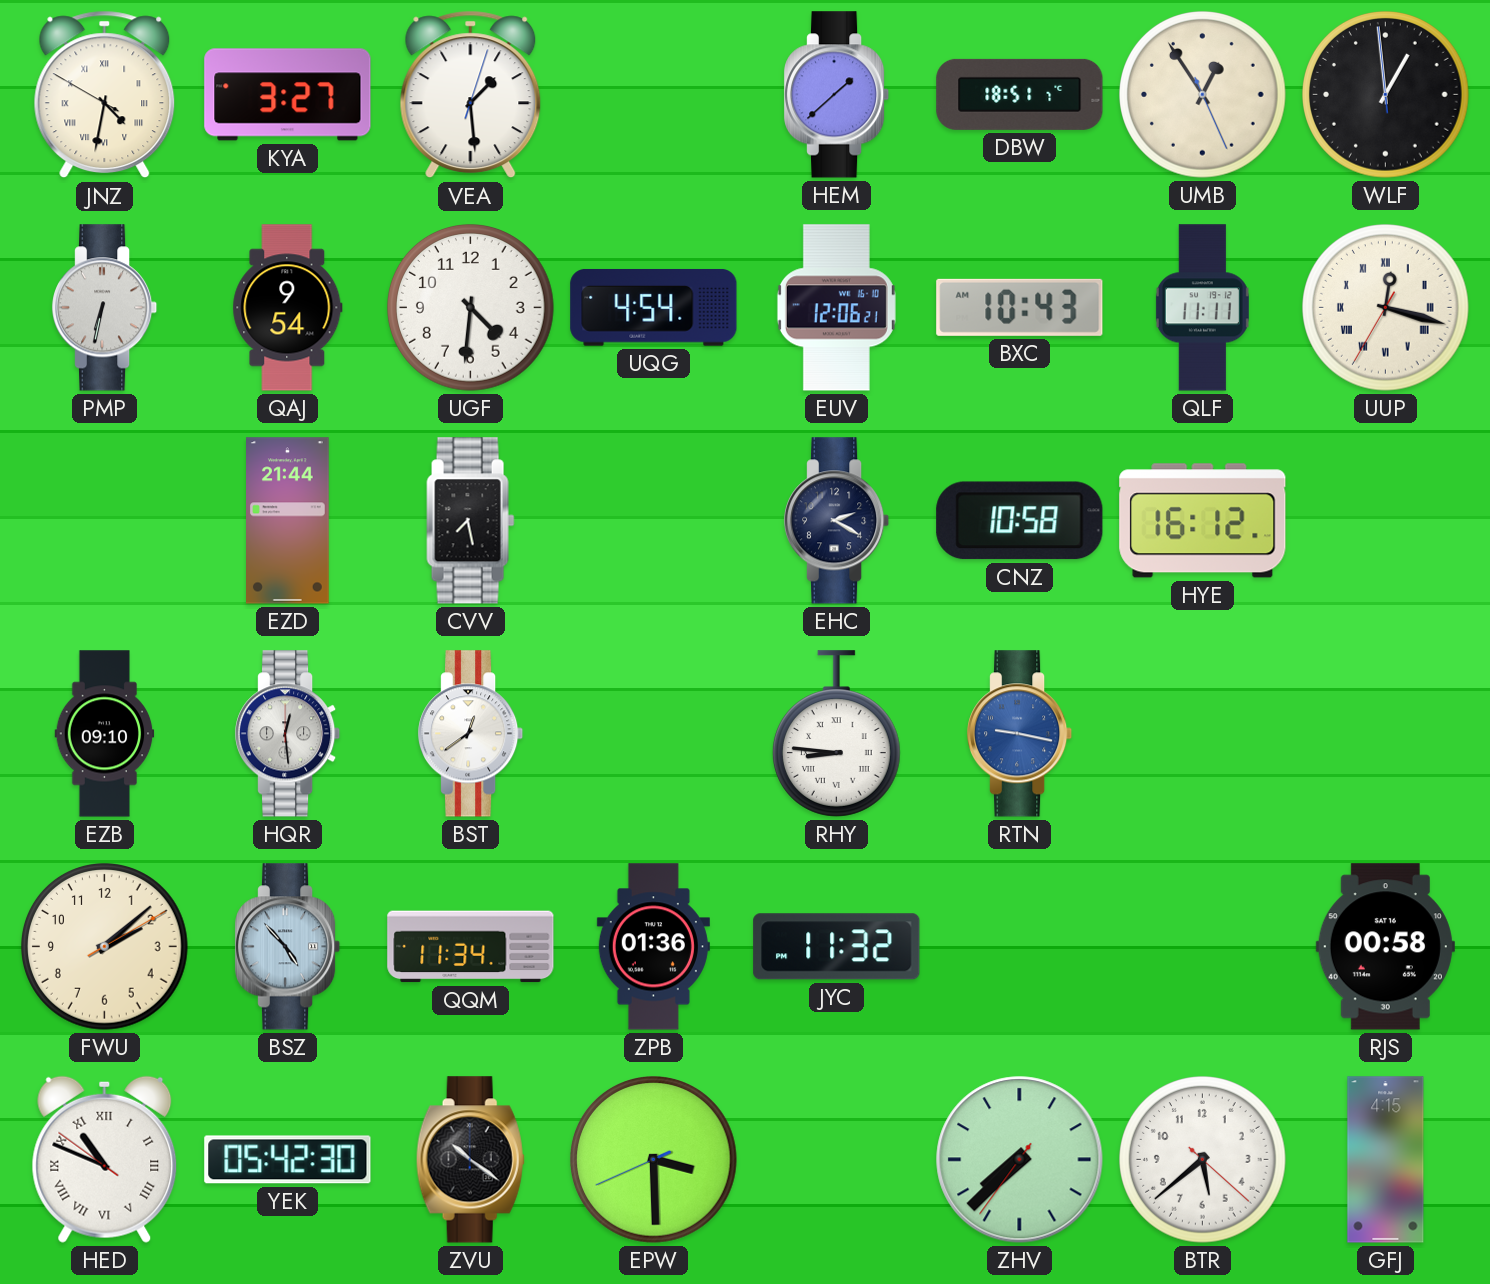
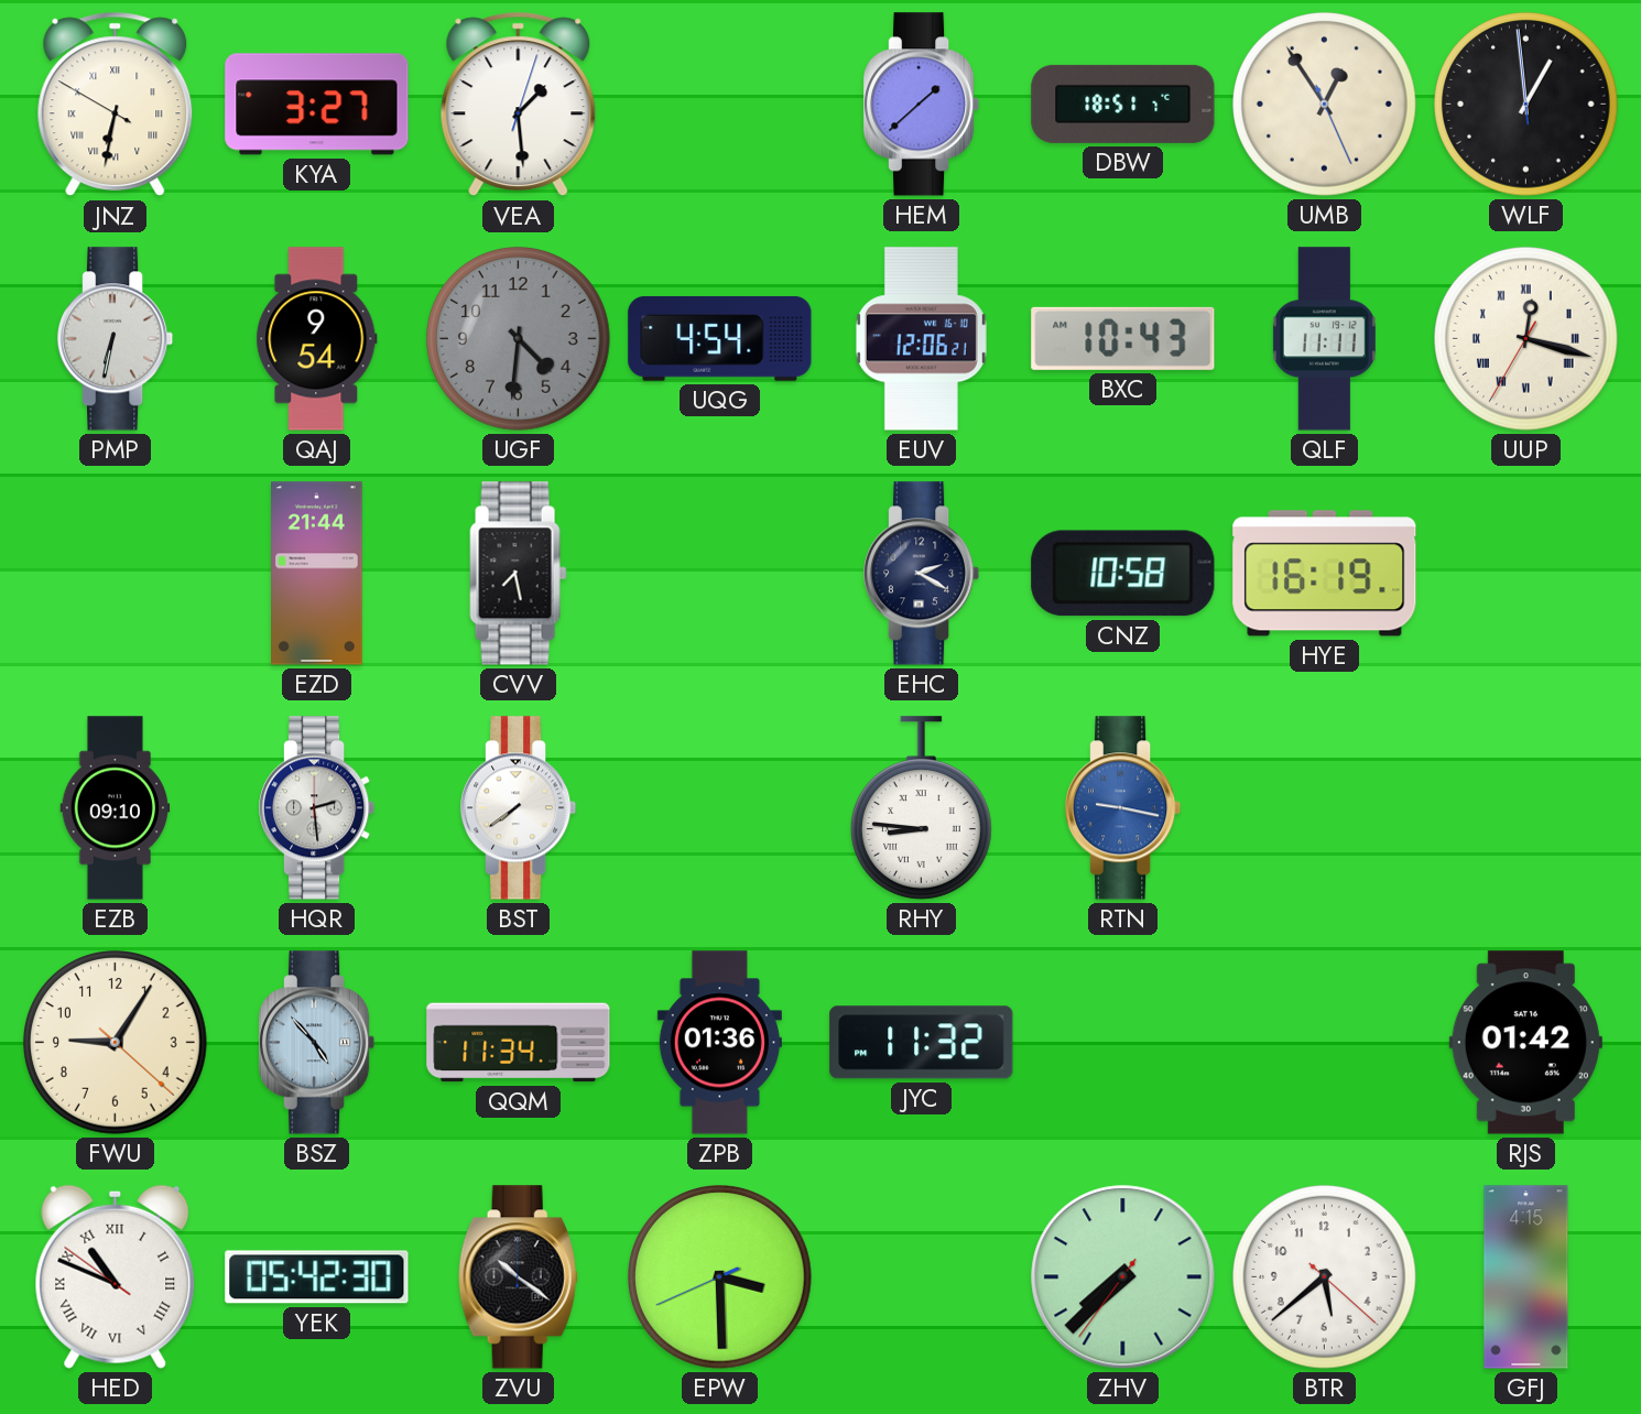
JNZ: 4:31 -> 6:31
UGF dial: white -> grey
HYE: 16:12 -> 16:19
HQR: 12:29 -> 2:29
BST: 12:39 -> 7:39
FWU: 2:08 -> 9:05
RJS: 00:58 -> 01:42
